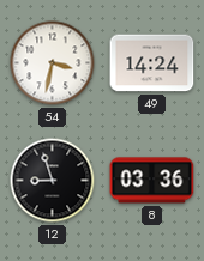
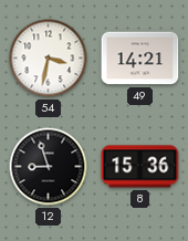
49: 14:24 -> 14:21
8: 03:36 -> 15:36
